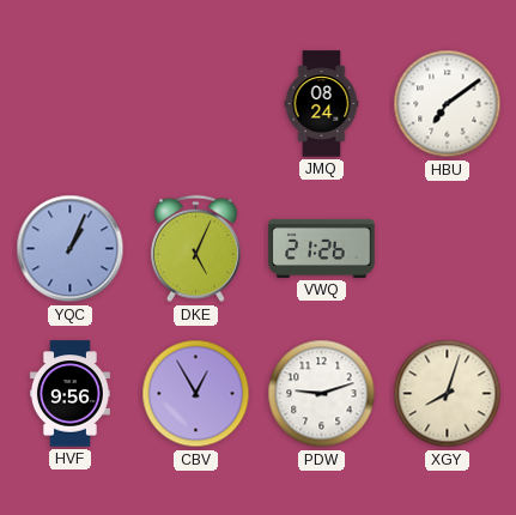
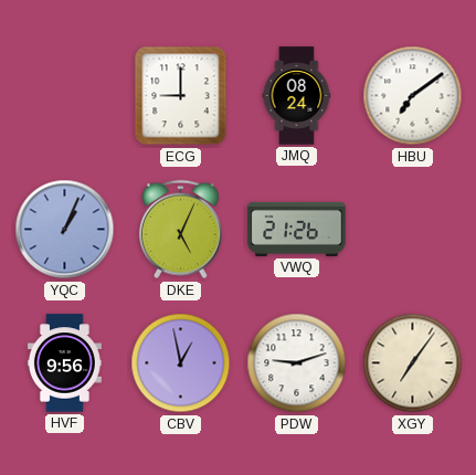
ECG: none -> 9:00
CBV: 12:55 -> 12:58
XGY: 8:03 -> 7:06
